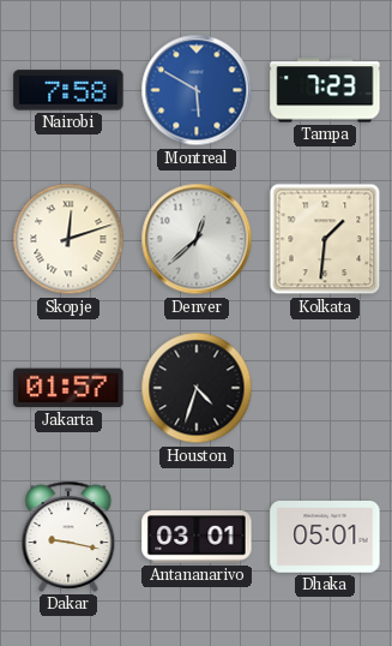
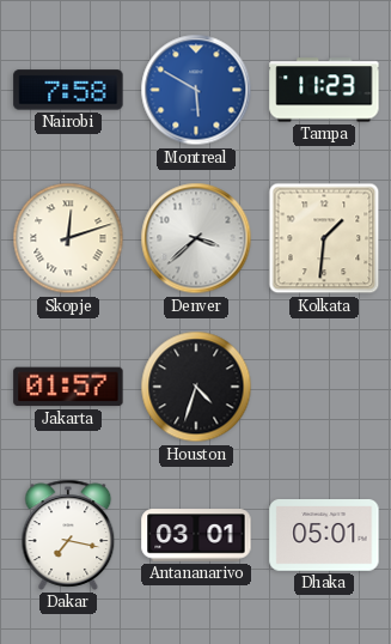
Tampa: 7:23 -> 11:23
Denver: 12:38 -> 3:38
Dakar: 9:17 -> 7:17
